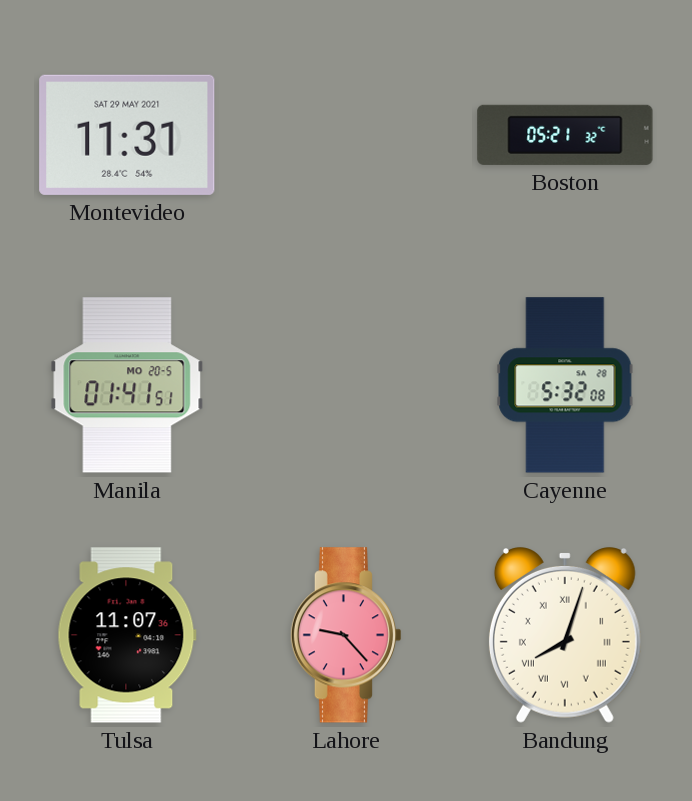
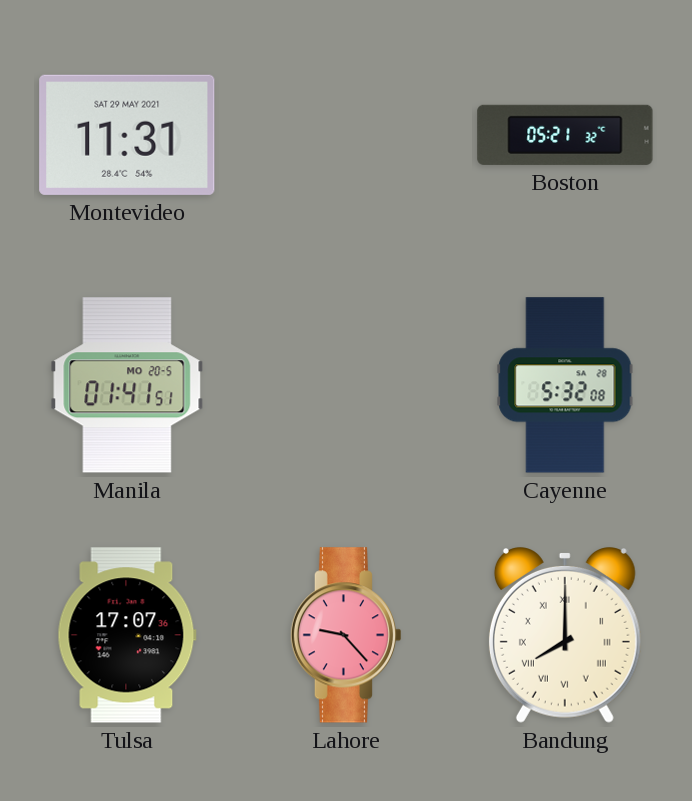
Tulsa: 11:07 -> 17:07
Bandung: 8:03 -> 8:00
